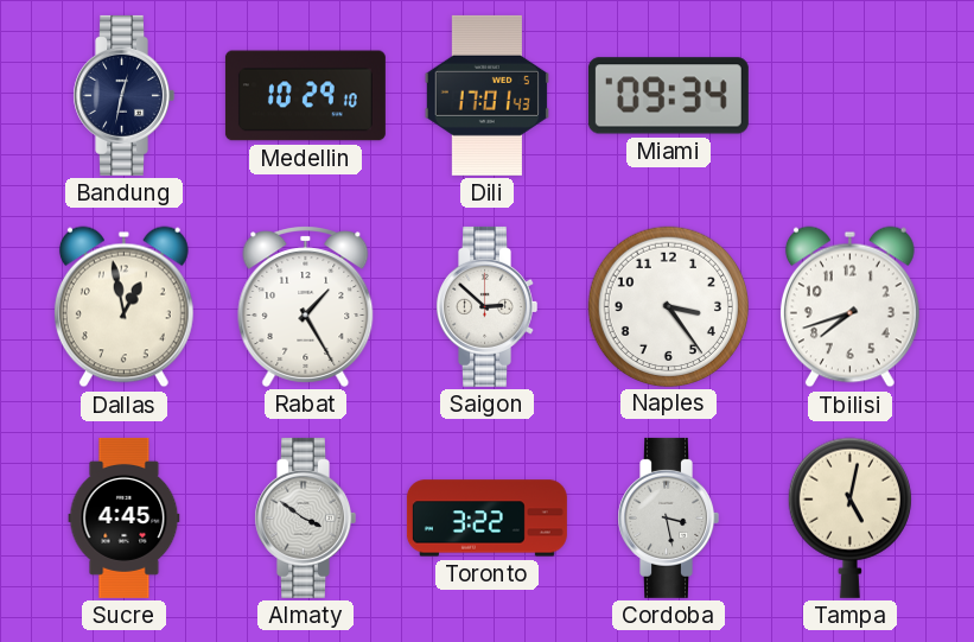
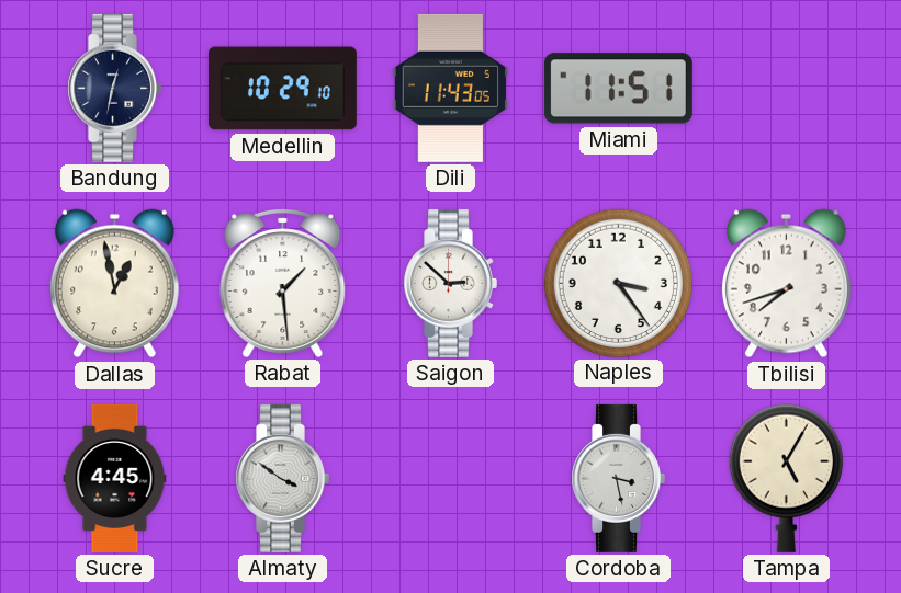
Dili: 17:01 -> 11:43
Miami: 09:34 -> 11:51
Rabat: 1:25 -> 1:29
Toronto: 3:22 -> none
Tampa: 5:02 -> 5:05
